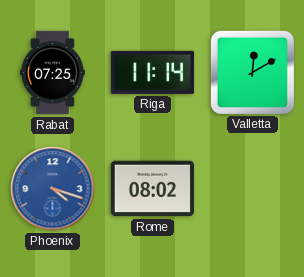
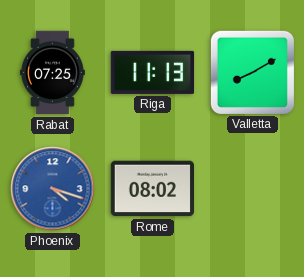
Riga: 11:14 -> 11:13
Valletta: 12:10 -> 8:10
